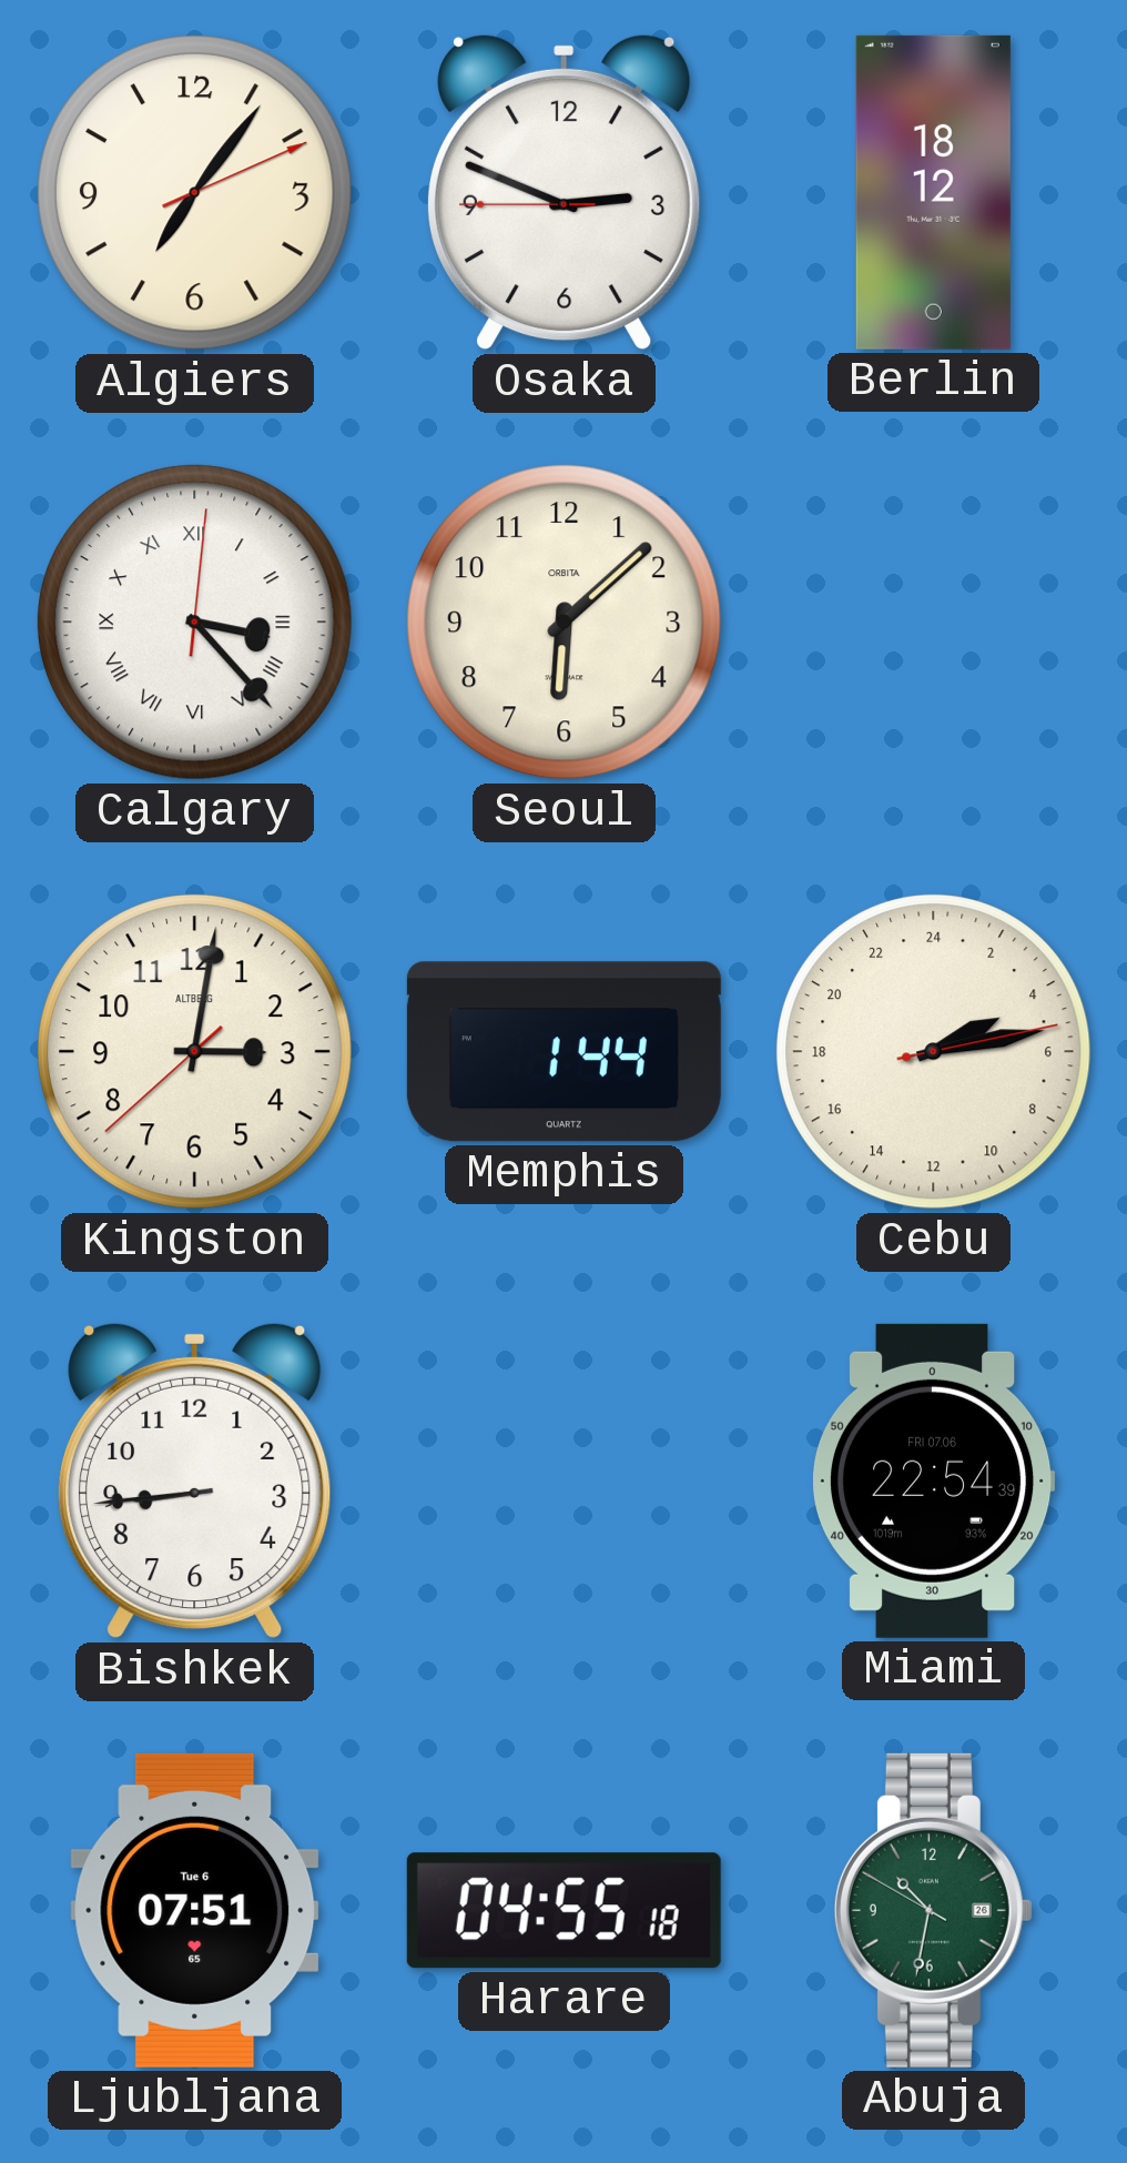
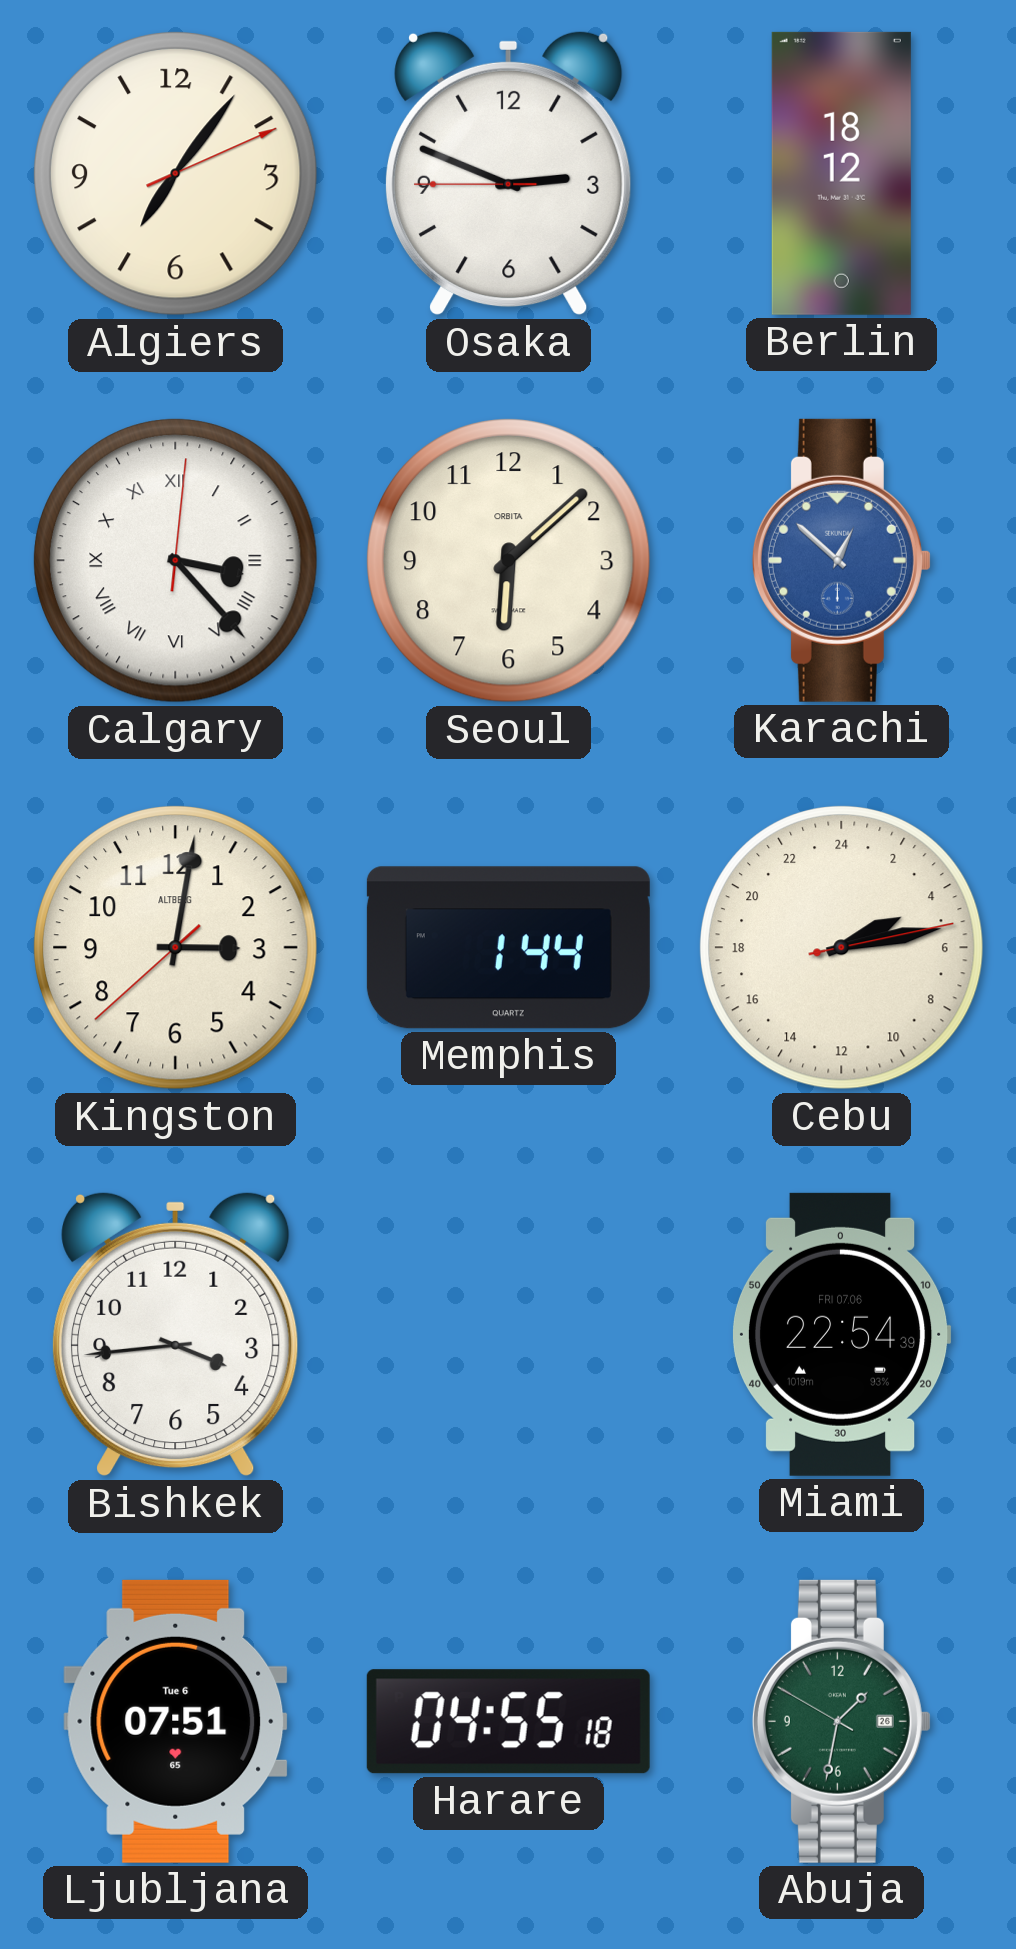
Karachi: none -> 12:52
Bishkek: 8:44 -> 3:44
Abuja: 10:31 -> 1:31
